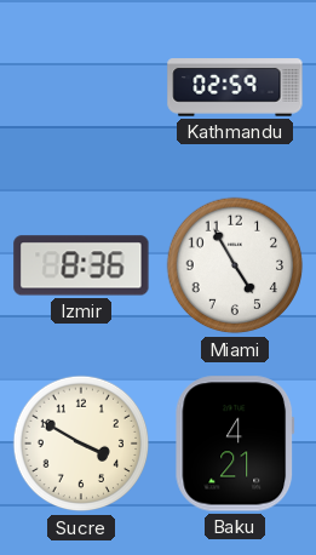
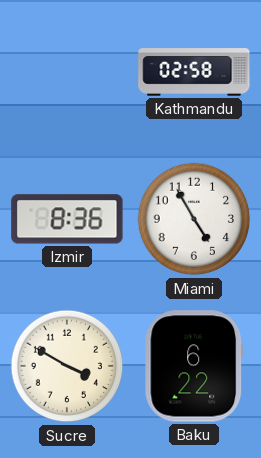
Kathmandu: 02:59 -> 02:58
Baku: 4:21 -> 6:22
